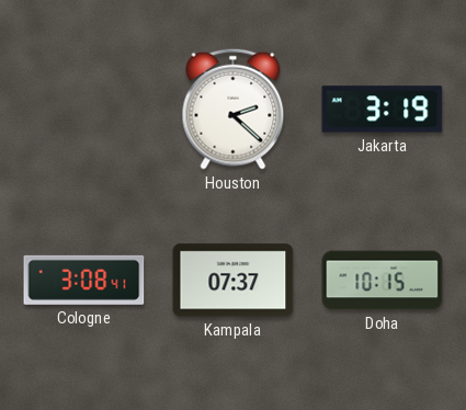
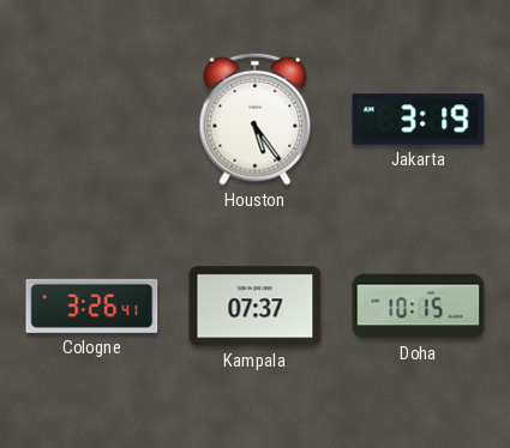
Houston: 2:22 -> 5:24
Cologne: 3:08 -> 3:26
